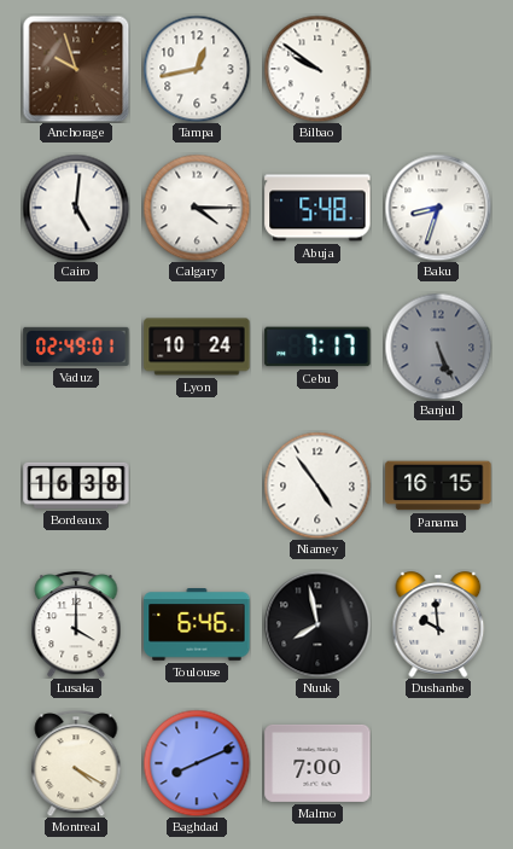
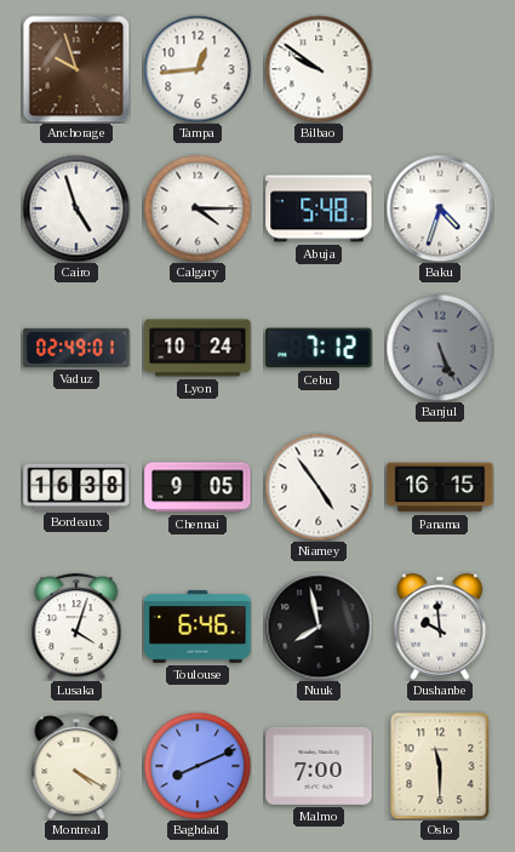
Tampa: 12:43 -> 12:44
Cairo: 5:01 -> 4:57
Baku: 8:33 -> 4:33
Cebu: 7:17 -> 7:12
Chennai: none -> 9:05
Lusaka: 4:00 -> 4:03
Oslo: none -> 11:30
